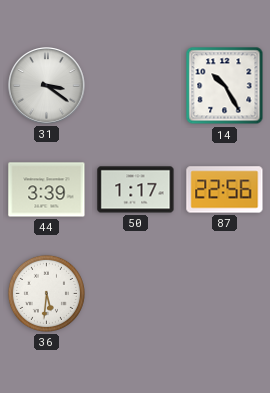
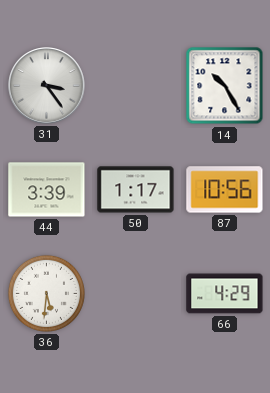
31: 3:21 -> 3:24
87: 22:56 -> 10:56
66: none -> 4:29
